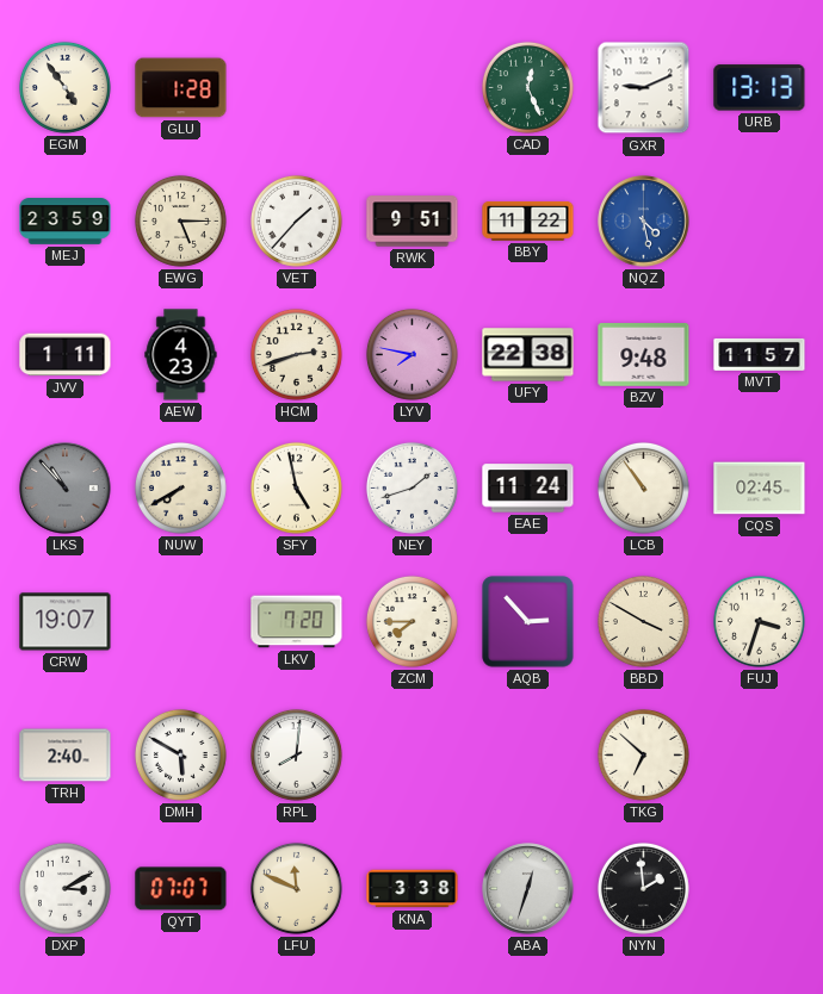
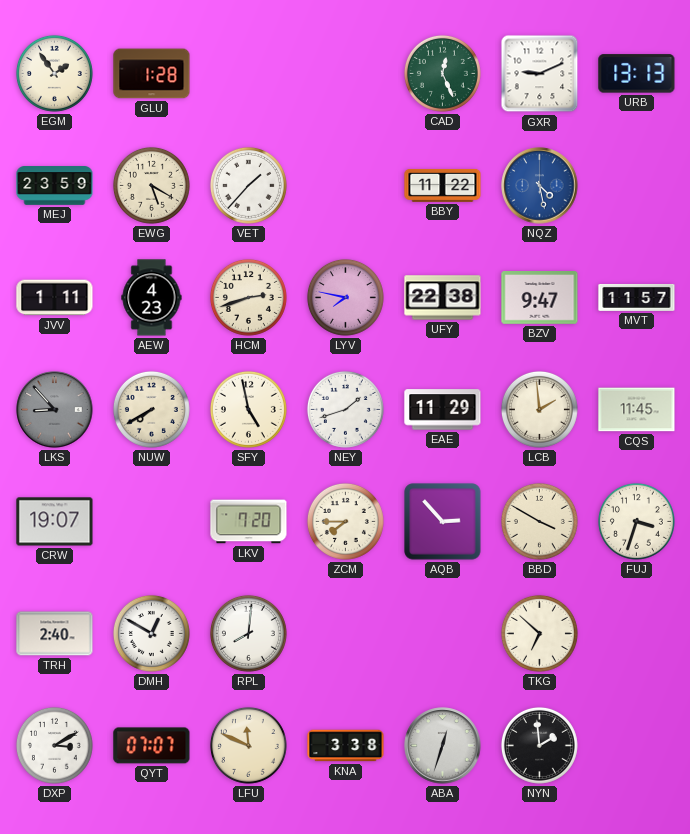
EGM: 4:54 -> 1:54
EWG: 5:15 -> 5:20
RWK: 9:51 -> none
BZV: 9:48 -> 9:47
LKS: 10:53 -> 8:53
EAE: 11:24 -> 11:29
LCB: 10:54 -> 1:59
CQS: 02:45 -> 11:45
DMH: 5:50 -> 12:50
